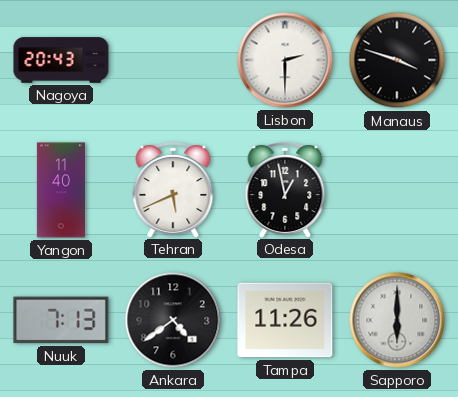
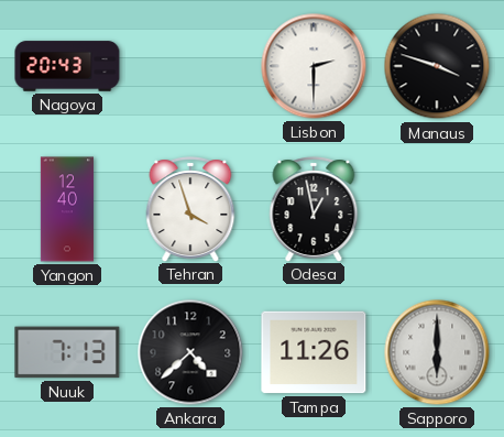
Yangon: 11:40 -> 12:40
Tehran: 5:41 -> 3:57
Ankara: 4:39 -> 4:38
